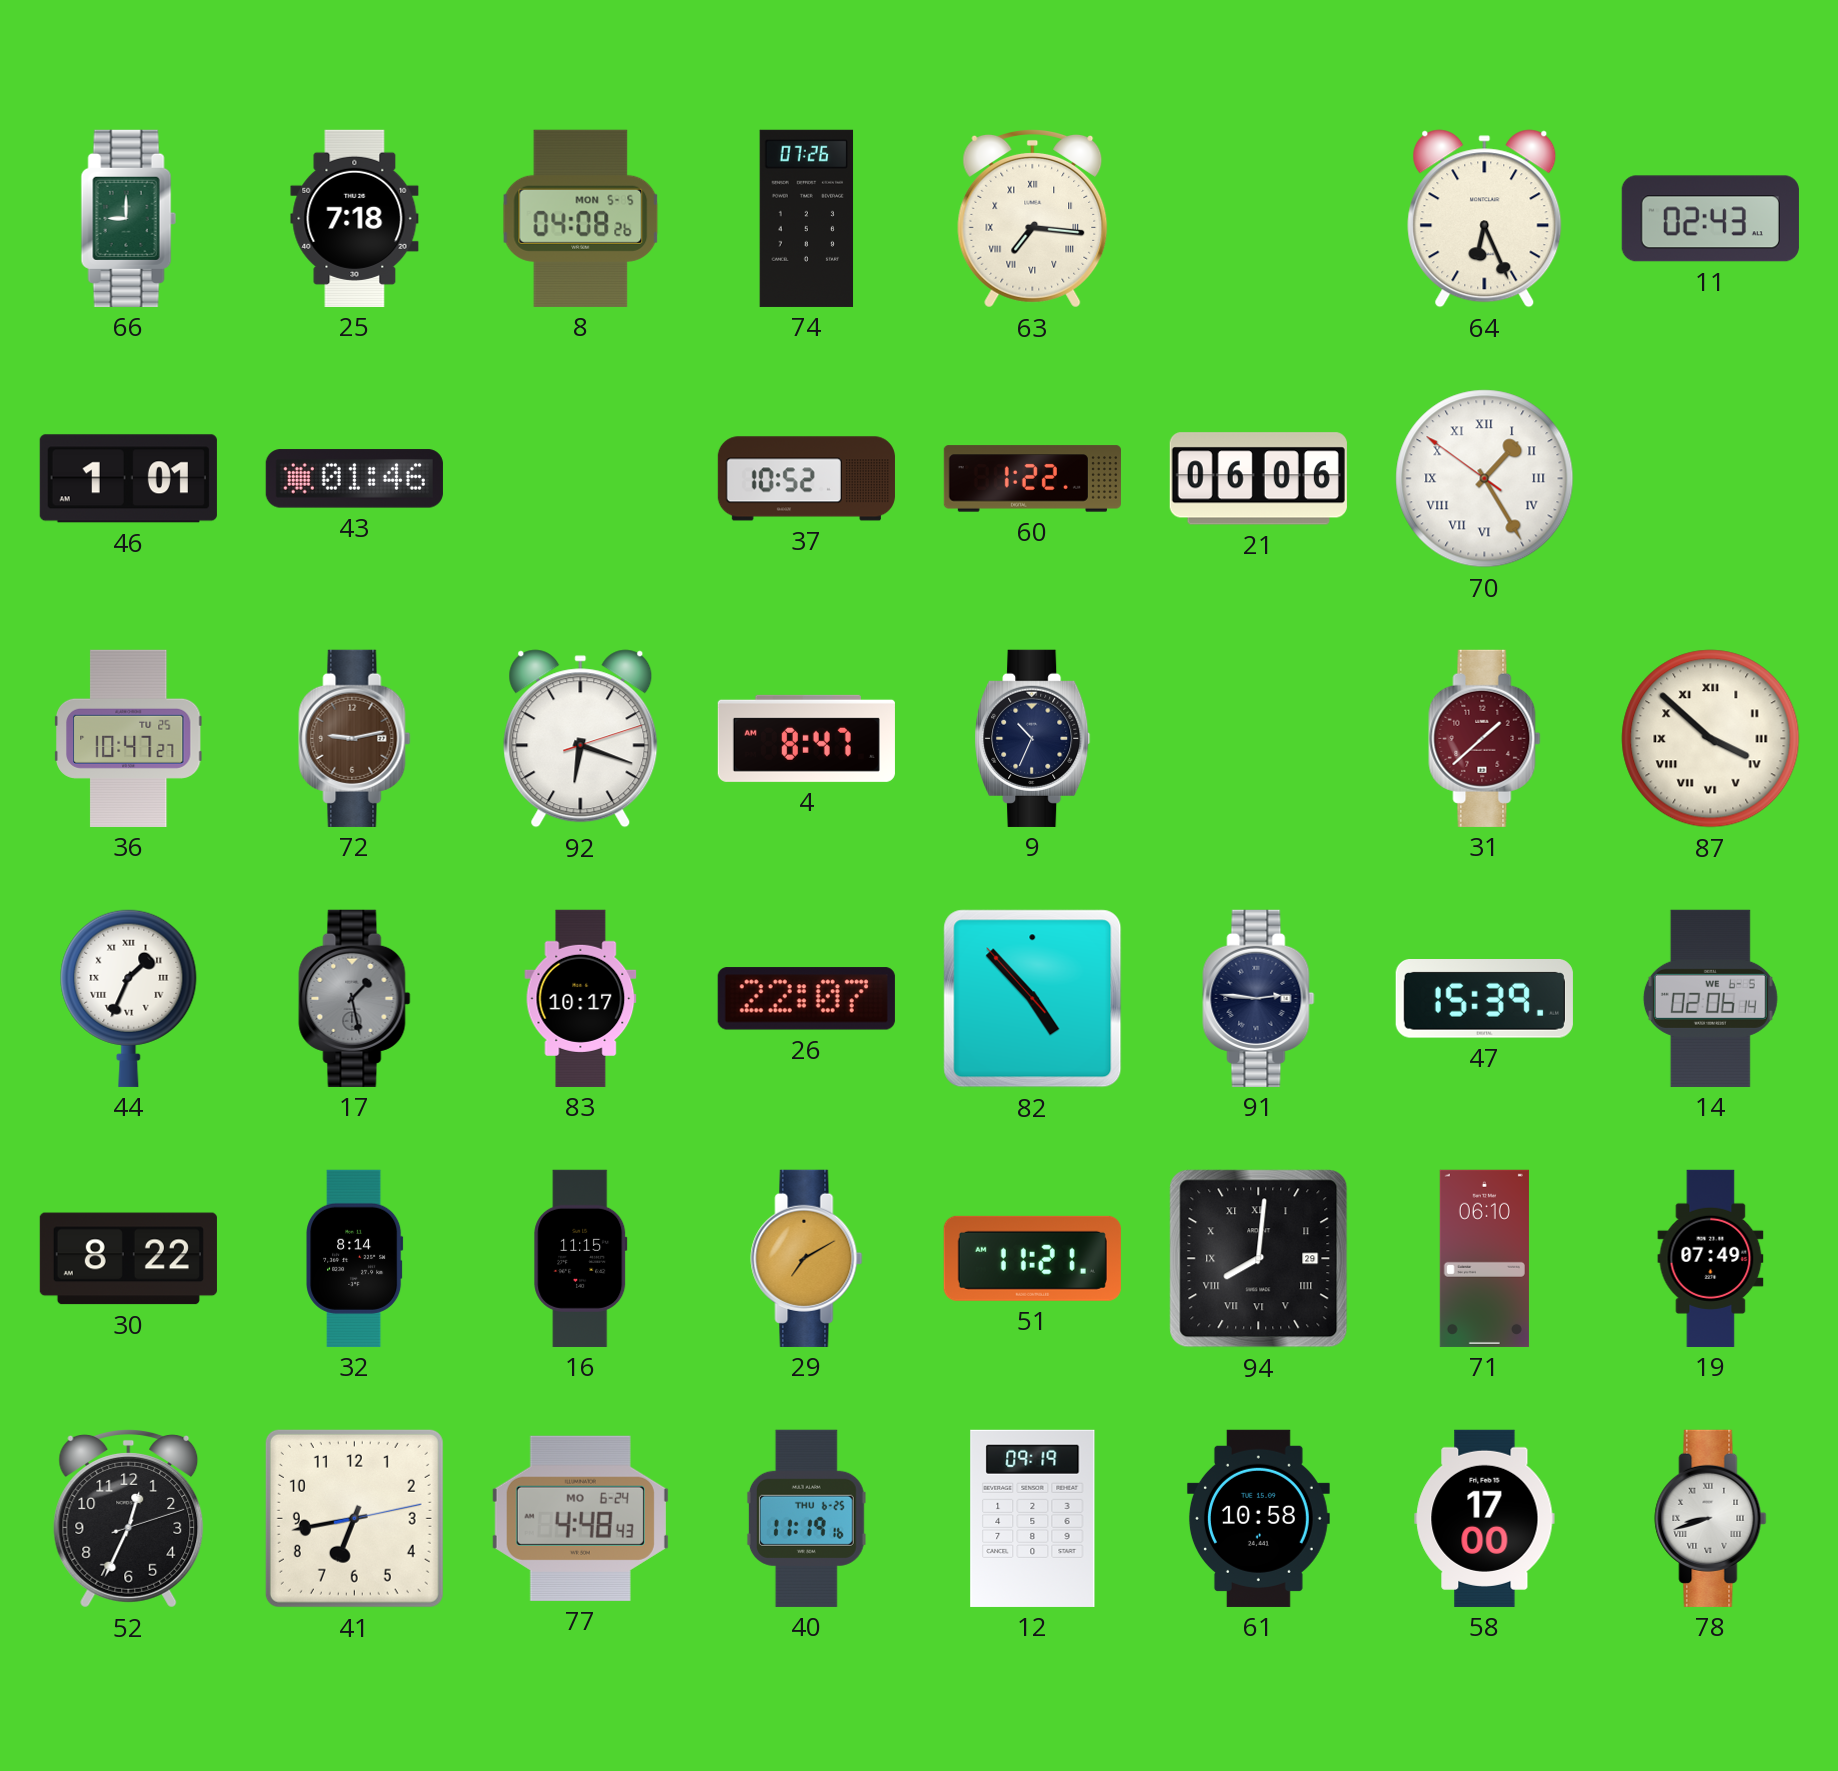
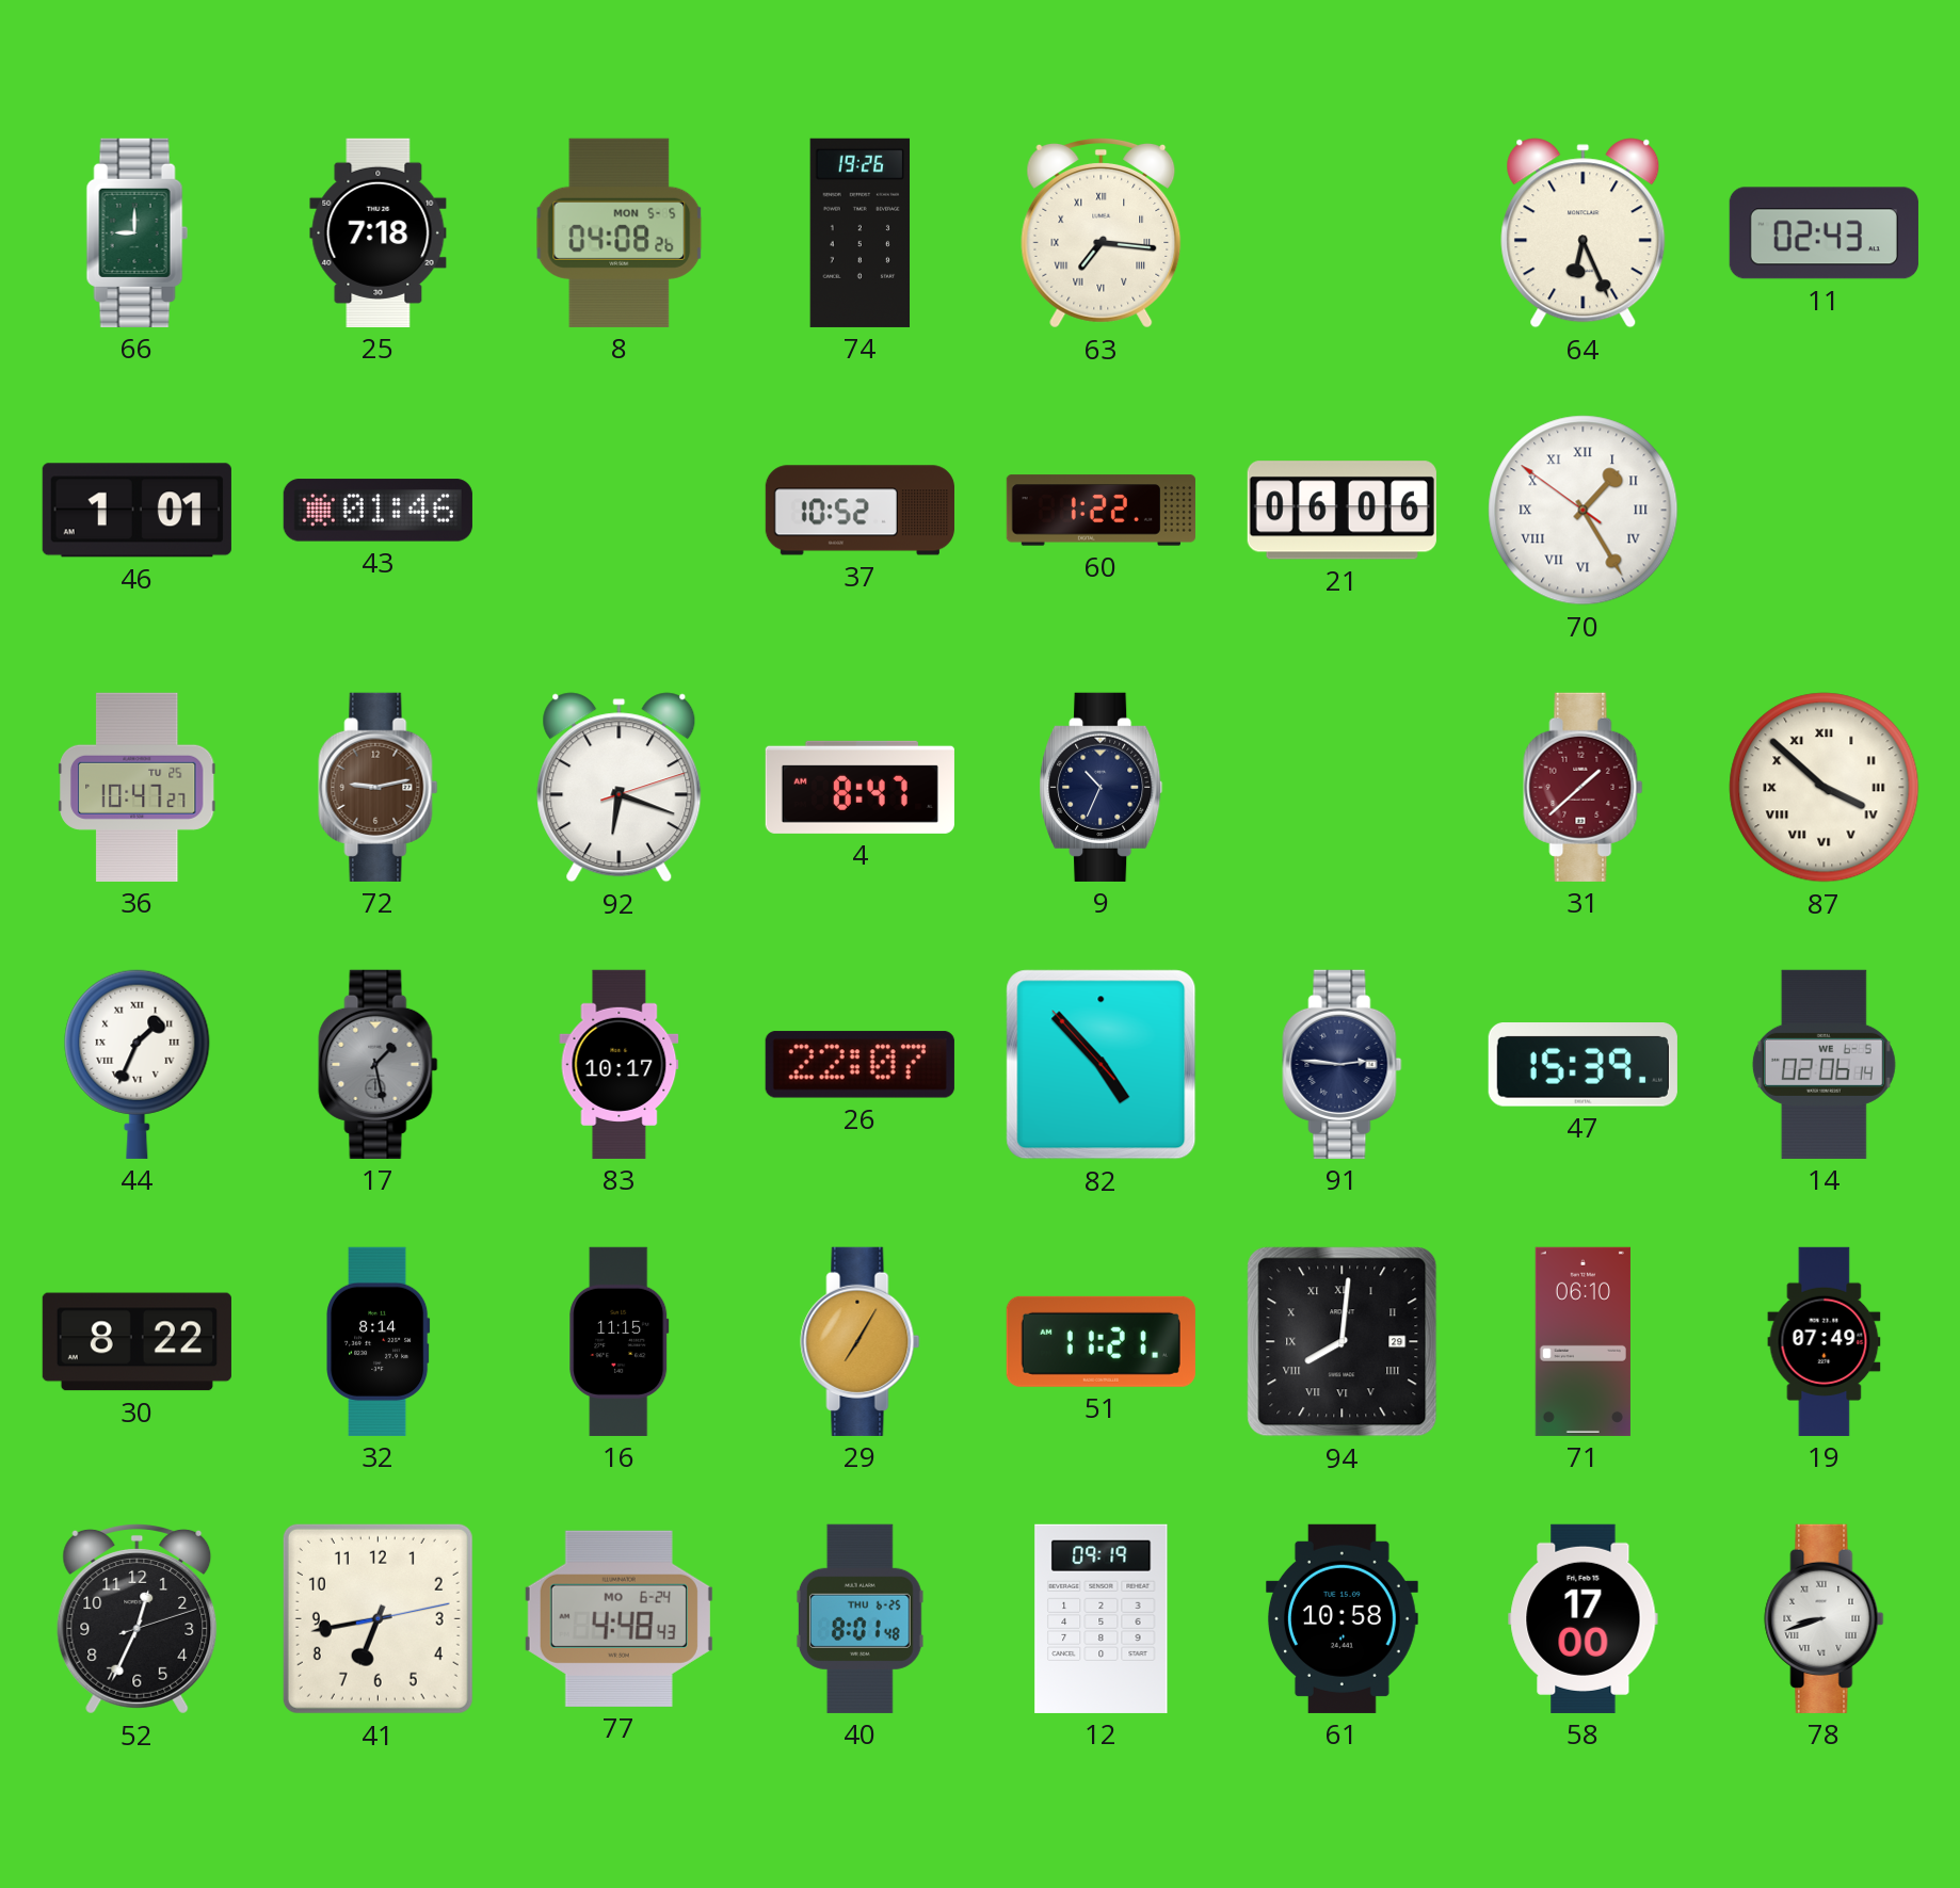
74: 07:26 -> 19:26
29: 7:10 -> 7:05
40: 11:19 -> 8:01
